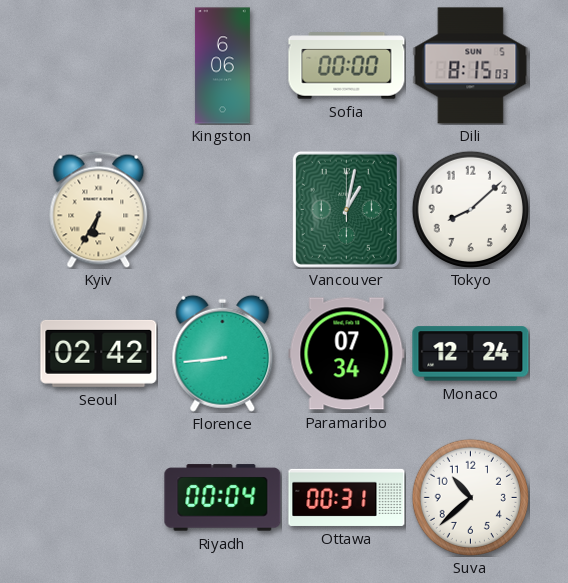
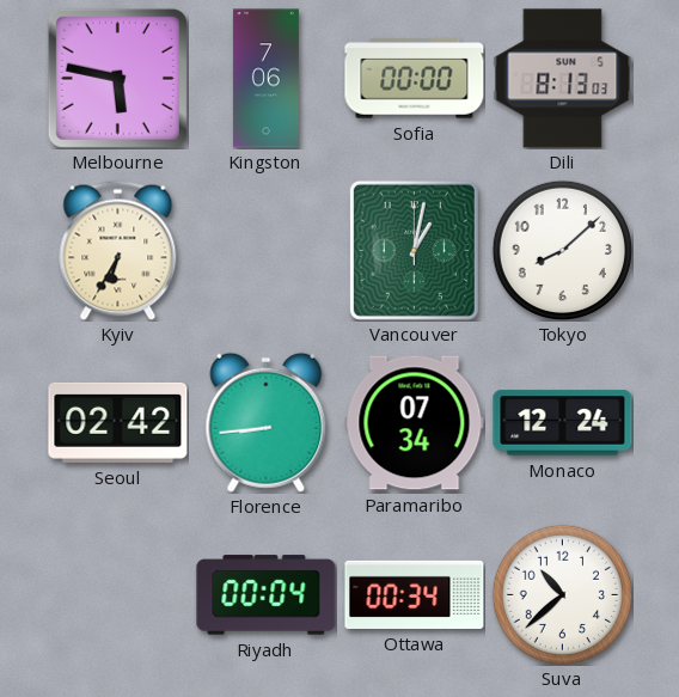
Melbourne: none -> 5:47
Kingston: 6:06 -> 7:06
Dili: 8:15 -> 8:13
Ottawa: 00:31 -> 00:34
